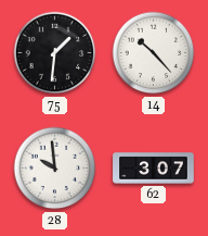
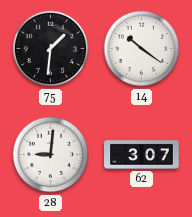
14: 10:23 -> 10:21
28: 9:59 -> 9:01
